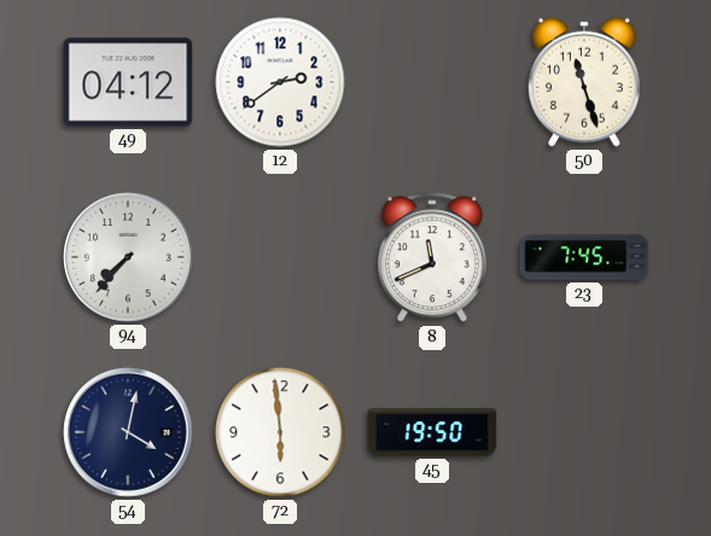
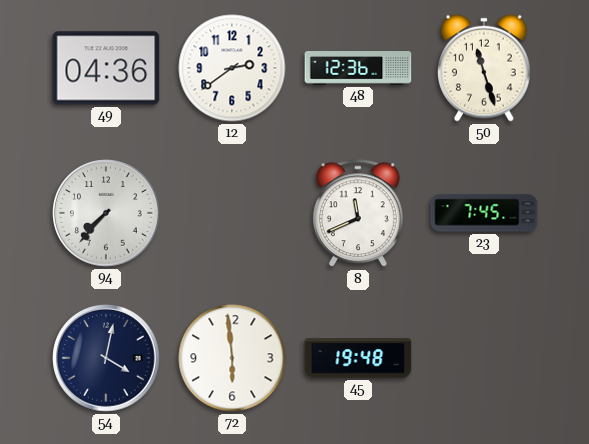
49: 04:12 -> 04:36
48: none -> 12:36
45: 19:50 -> 19:48
